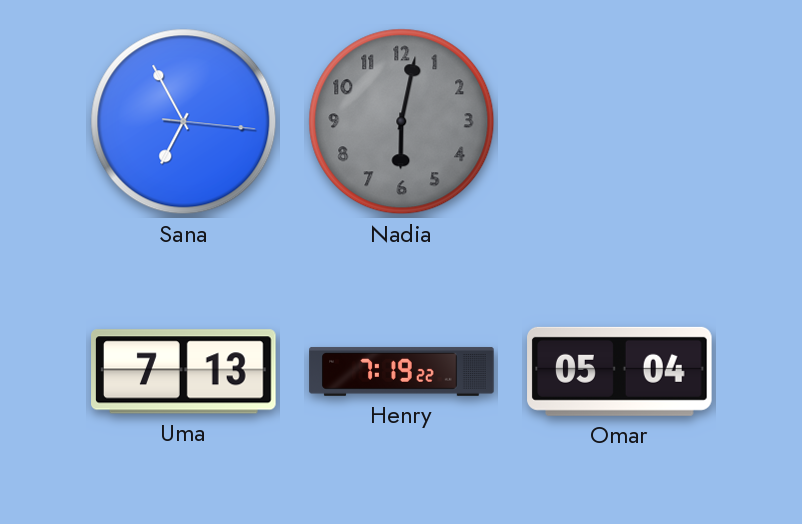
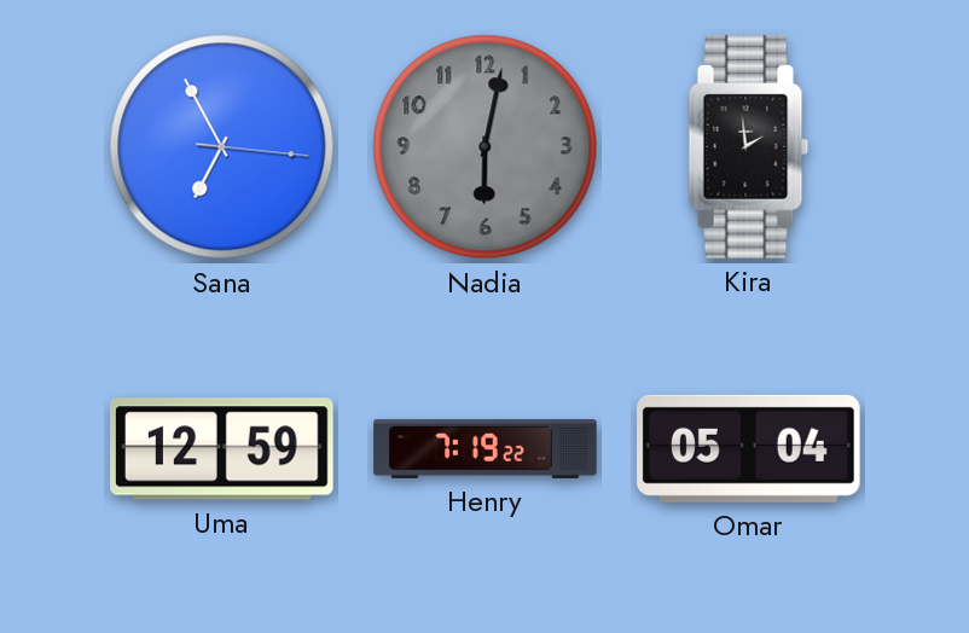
Kira: none -> 1:59
Uma: 7:13 -> 12:59
